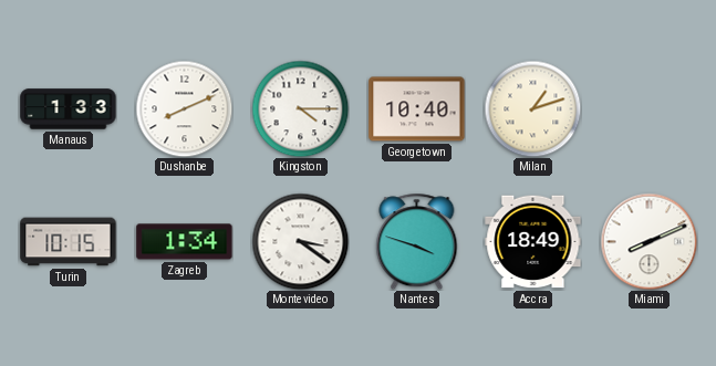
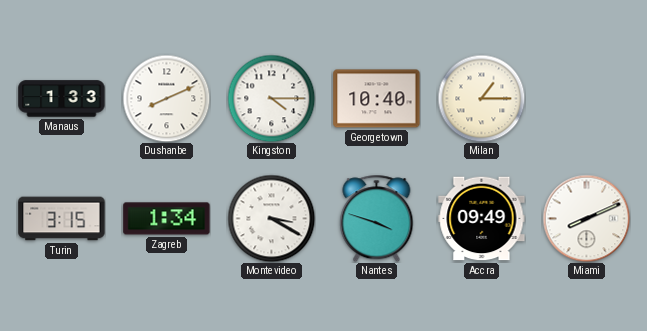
Milan: 1:12 -> 1:15
Turin: 10:15 -> 3:15
Montevideo: 3:21 -> 3:20
Accra: 18:49 -> 09:49
